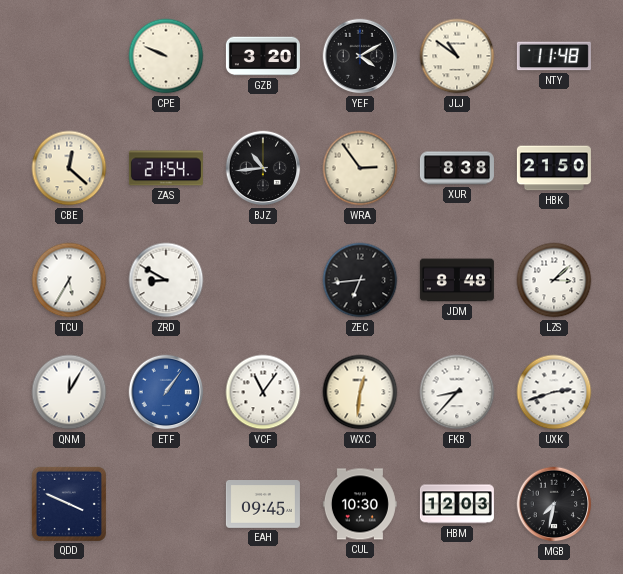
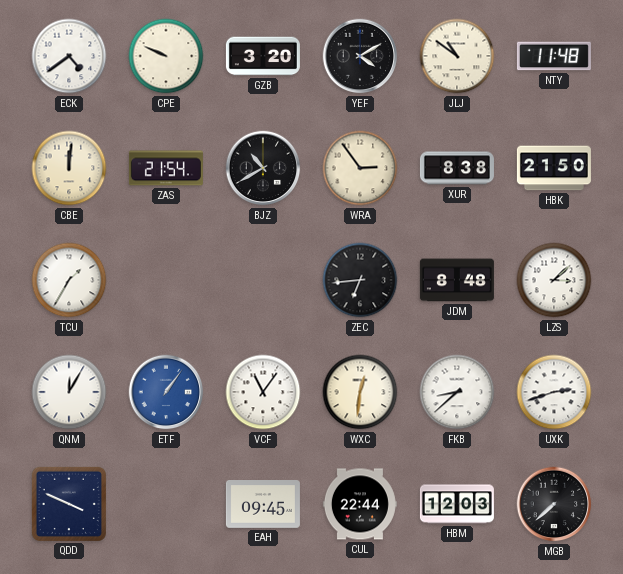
ECK: none -> 4:39
CBE: 12:22 -> 12:01
BJZ: 10:44 -> 10:40
TCU: 5:35 -> 1:35
ZRD: 8:50 -> none
FKB: 8:37 -> 8:38
CUL: 10:30 -> 22:44
MGB: 7:32 -> 7:38
